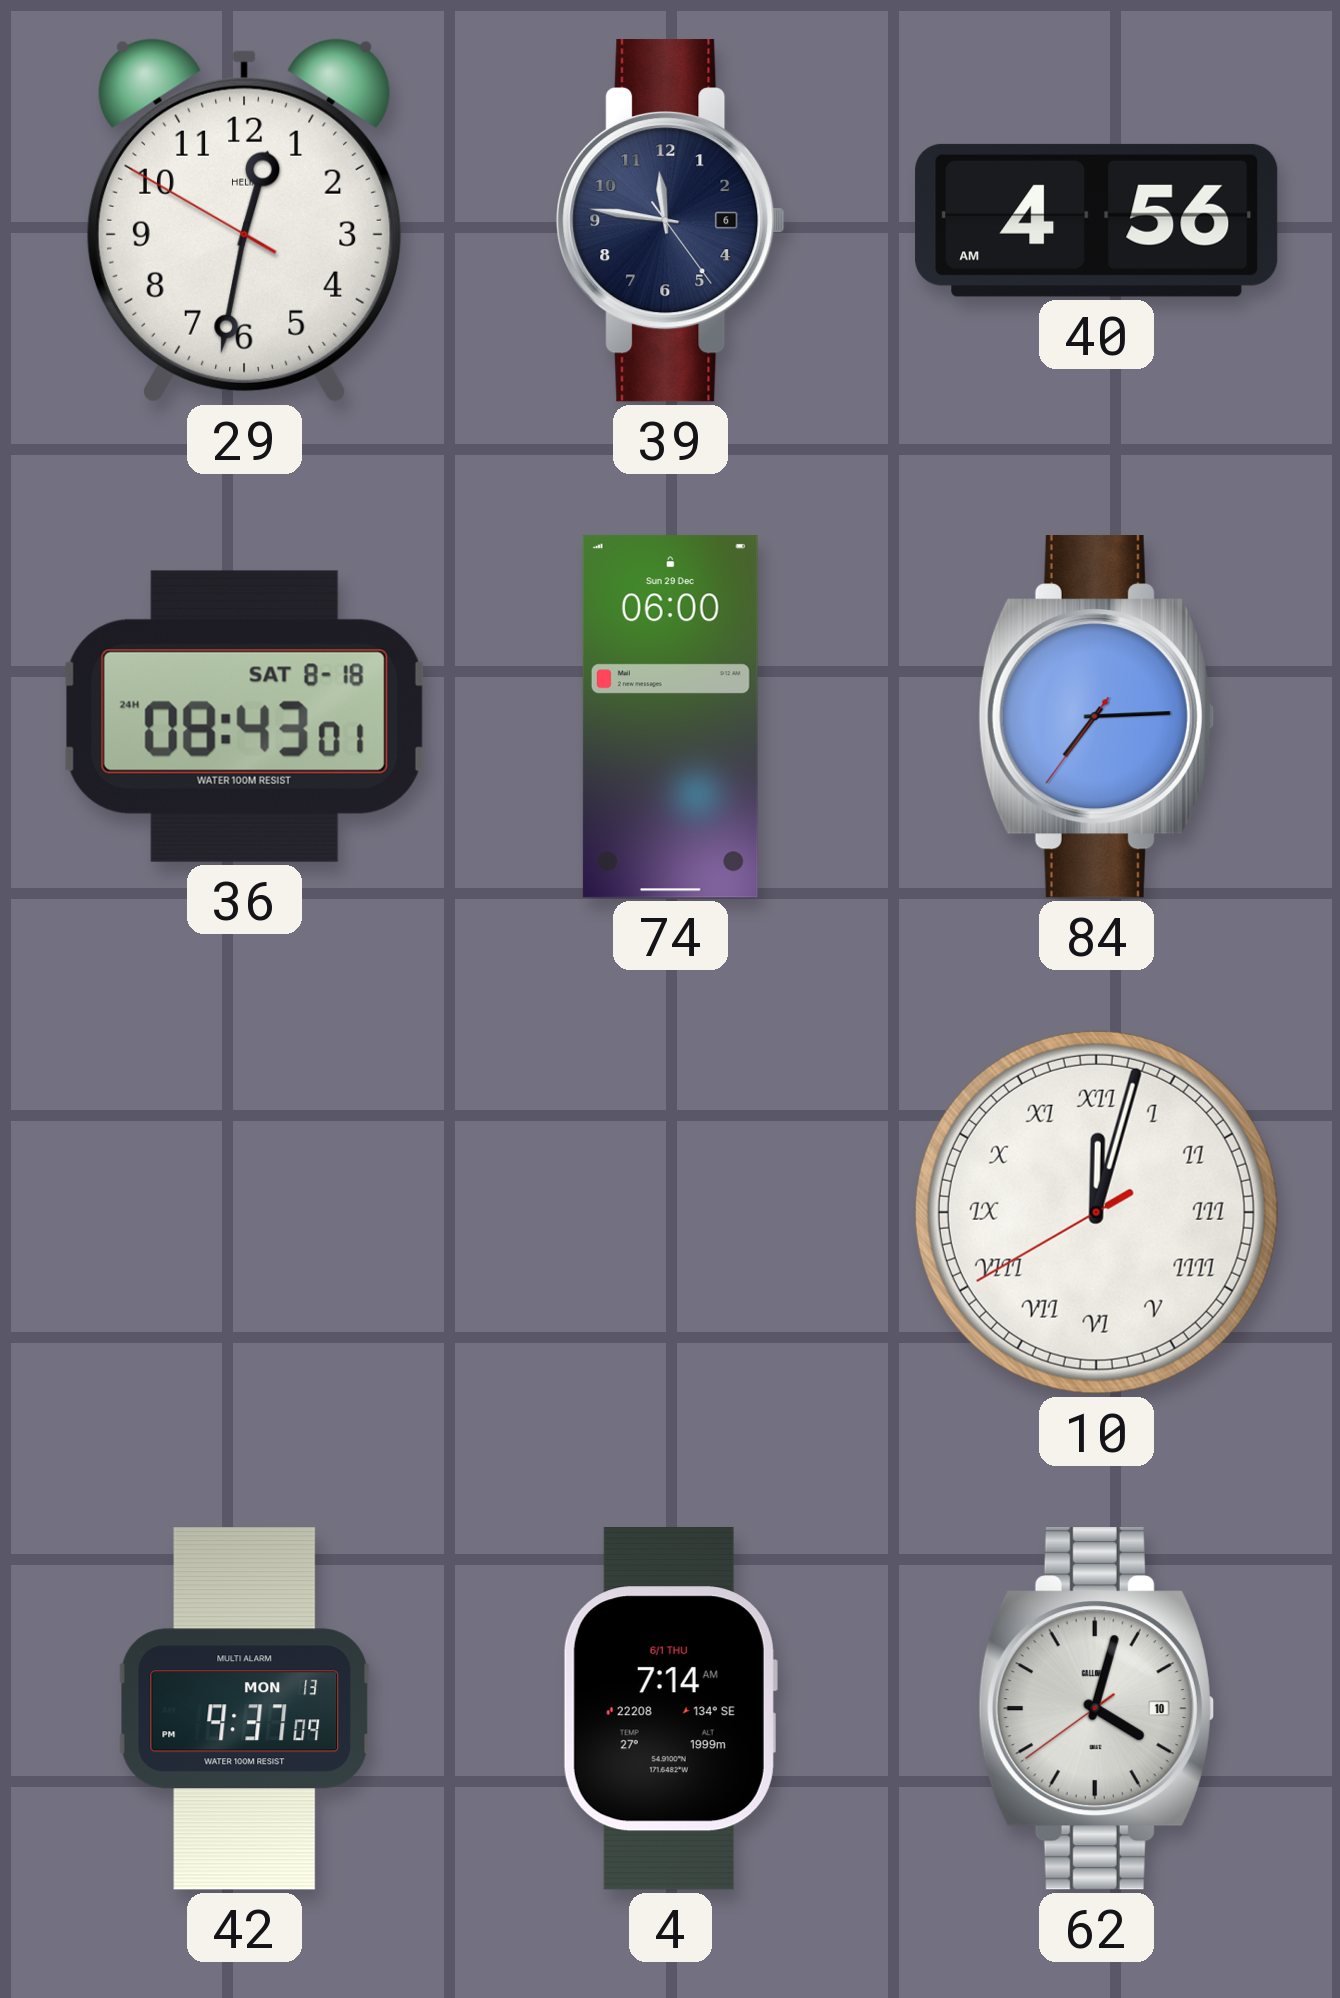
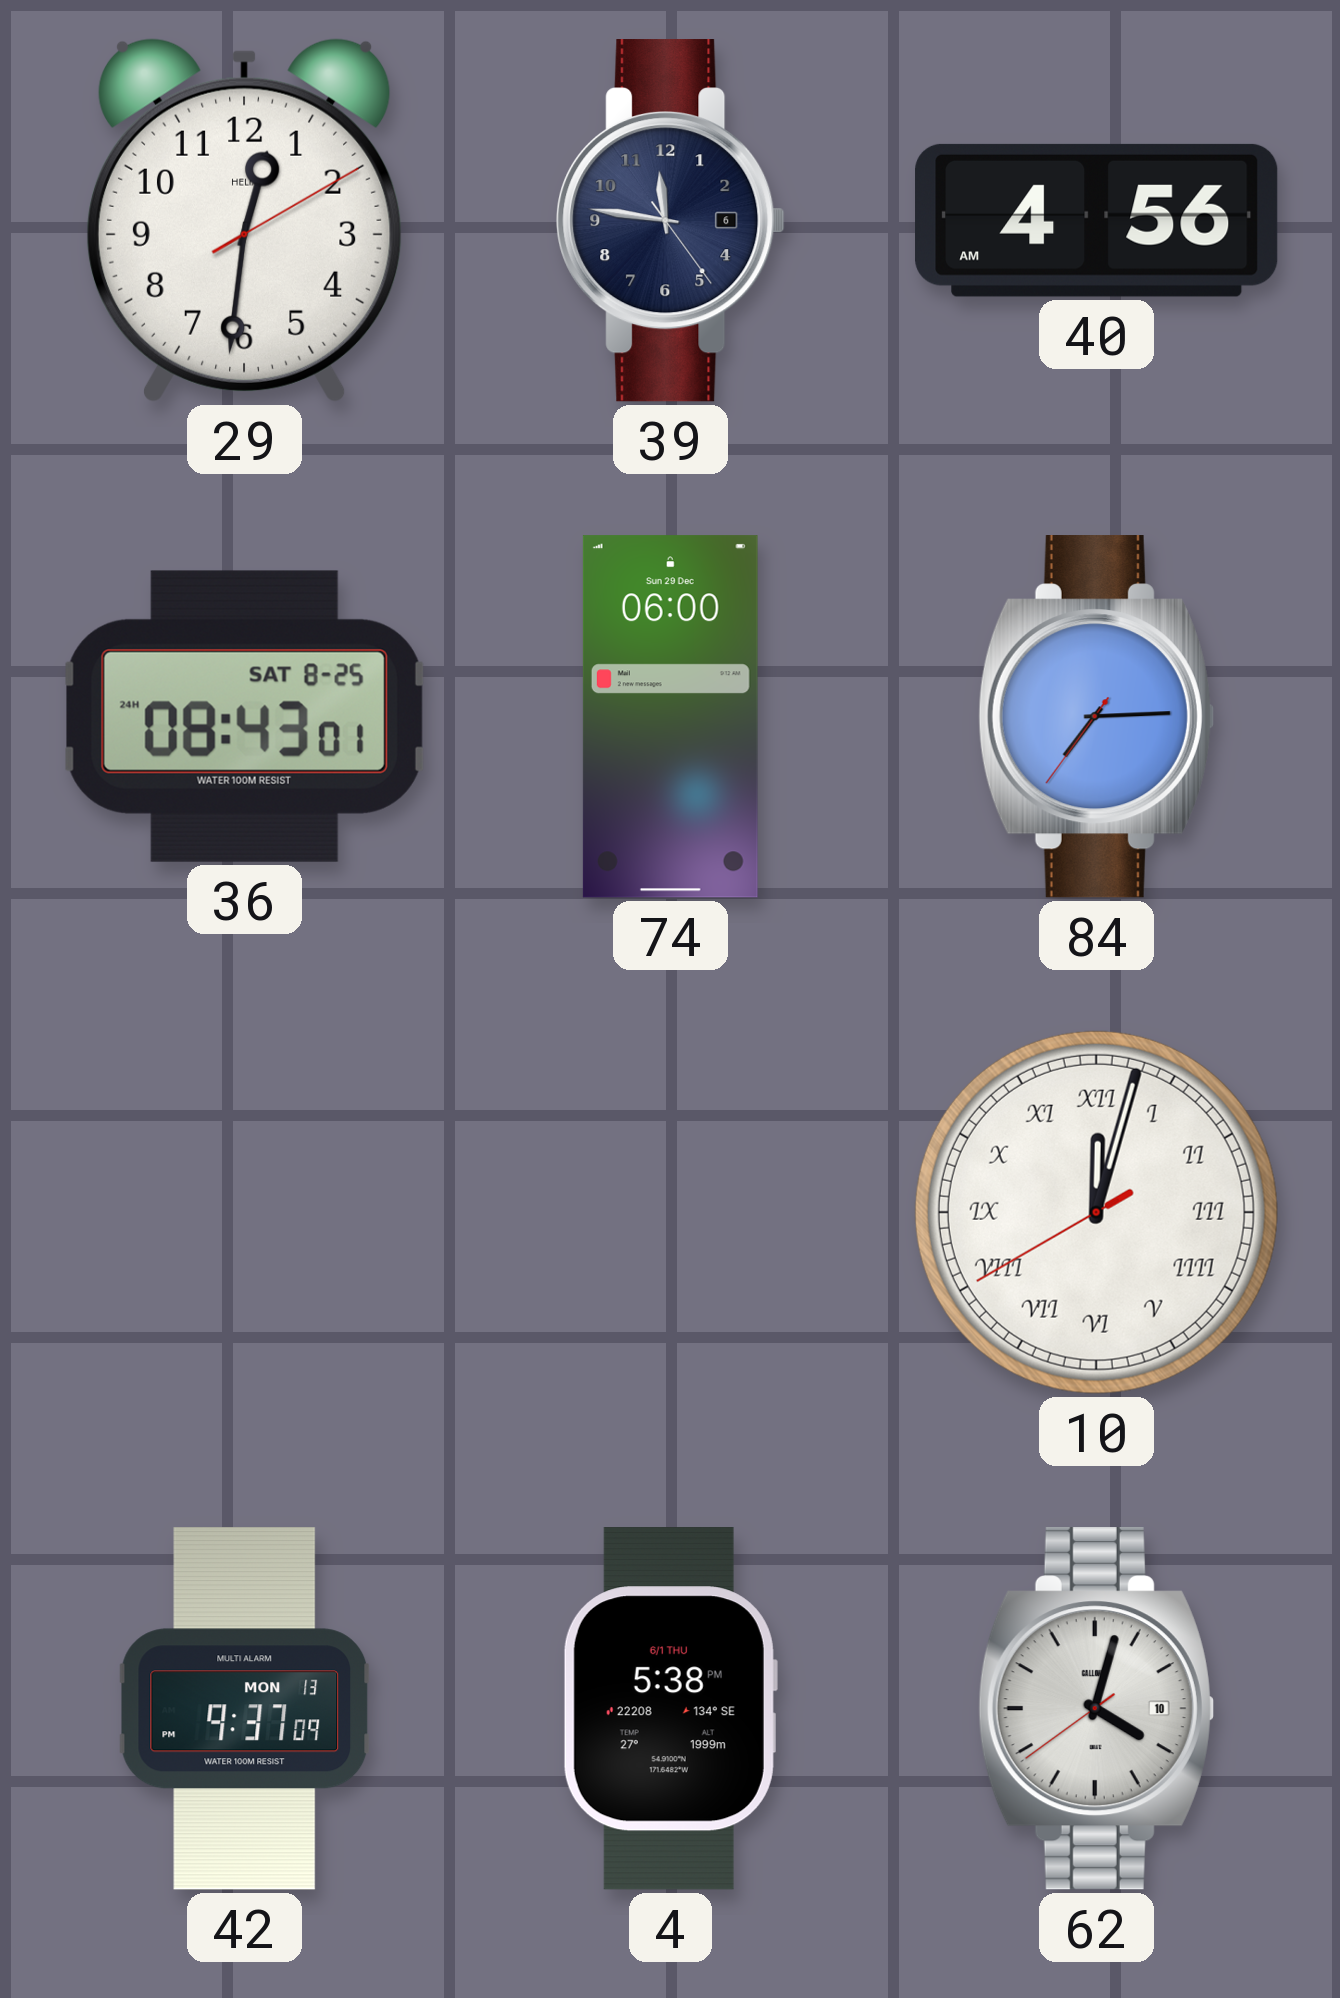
29: 12:31:50 -> 12:31:10
36 date: SAT 8-18 -> SAT 8-25
4: 7:14 -> 5:38
